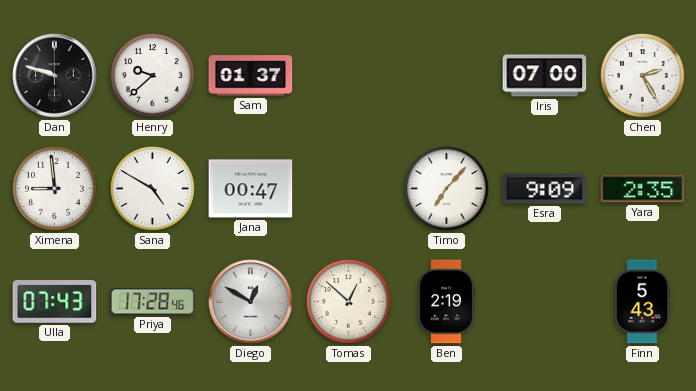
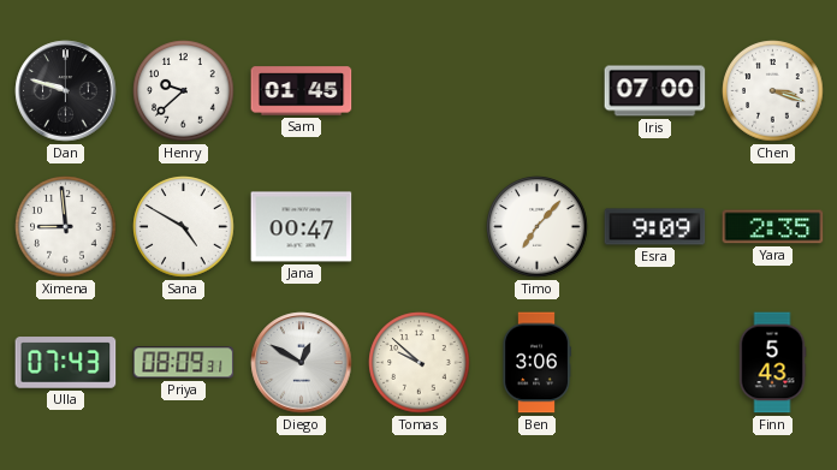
Sam: 01:37 -> 01:45
Chen: 2:25 -> 3:18
Priya: 17:28 -> 08:09
Tomas: 12:52 -> 9:52
Ben: 2:19 -> 3:06
